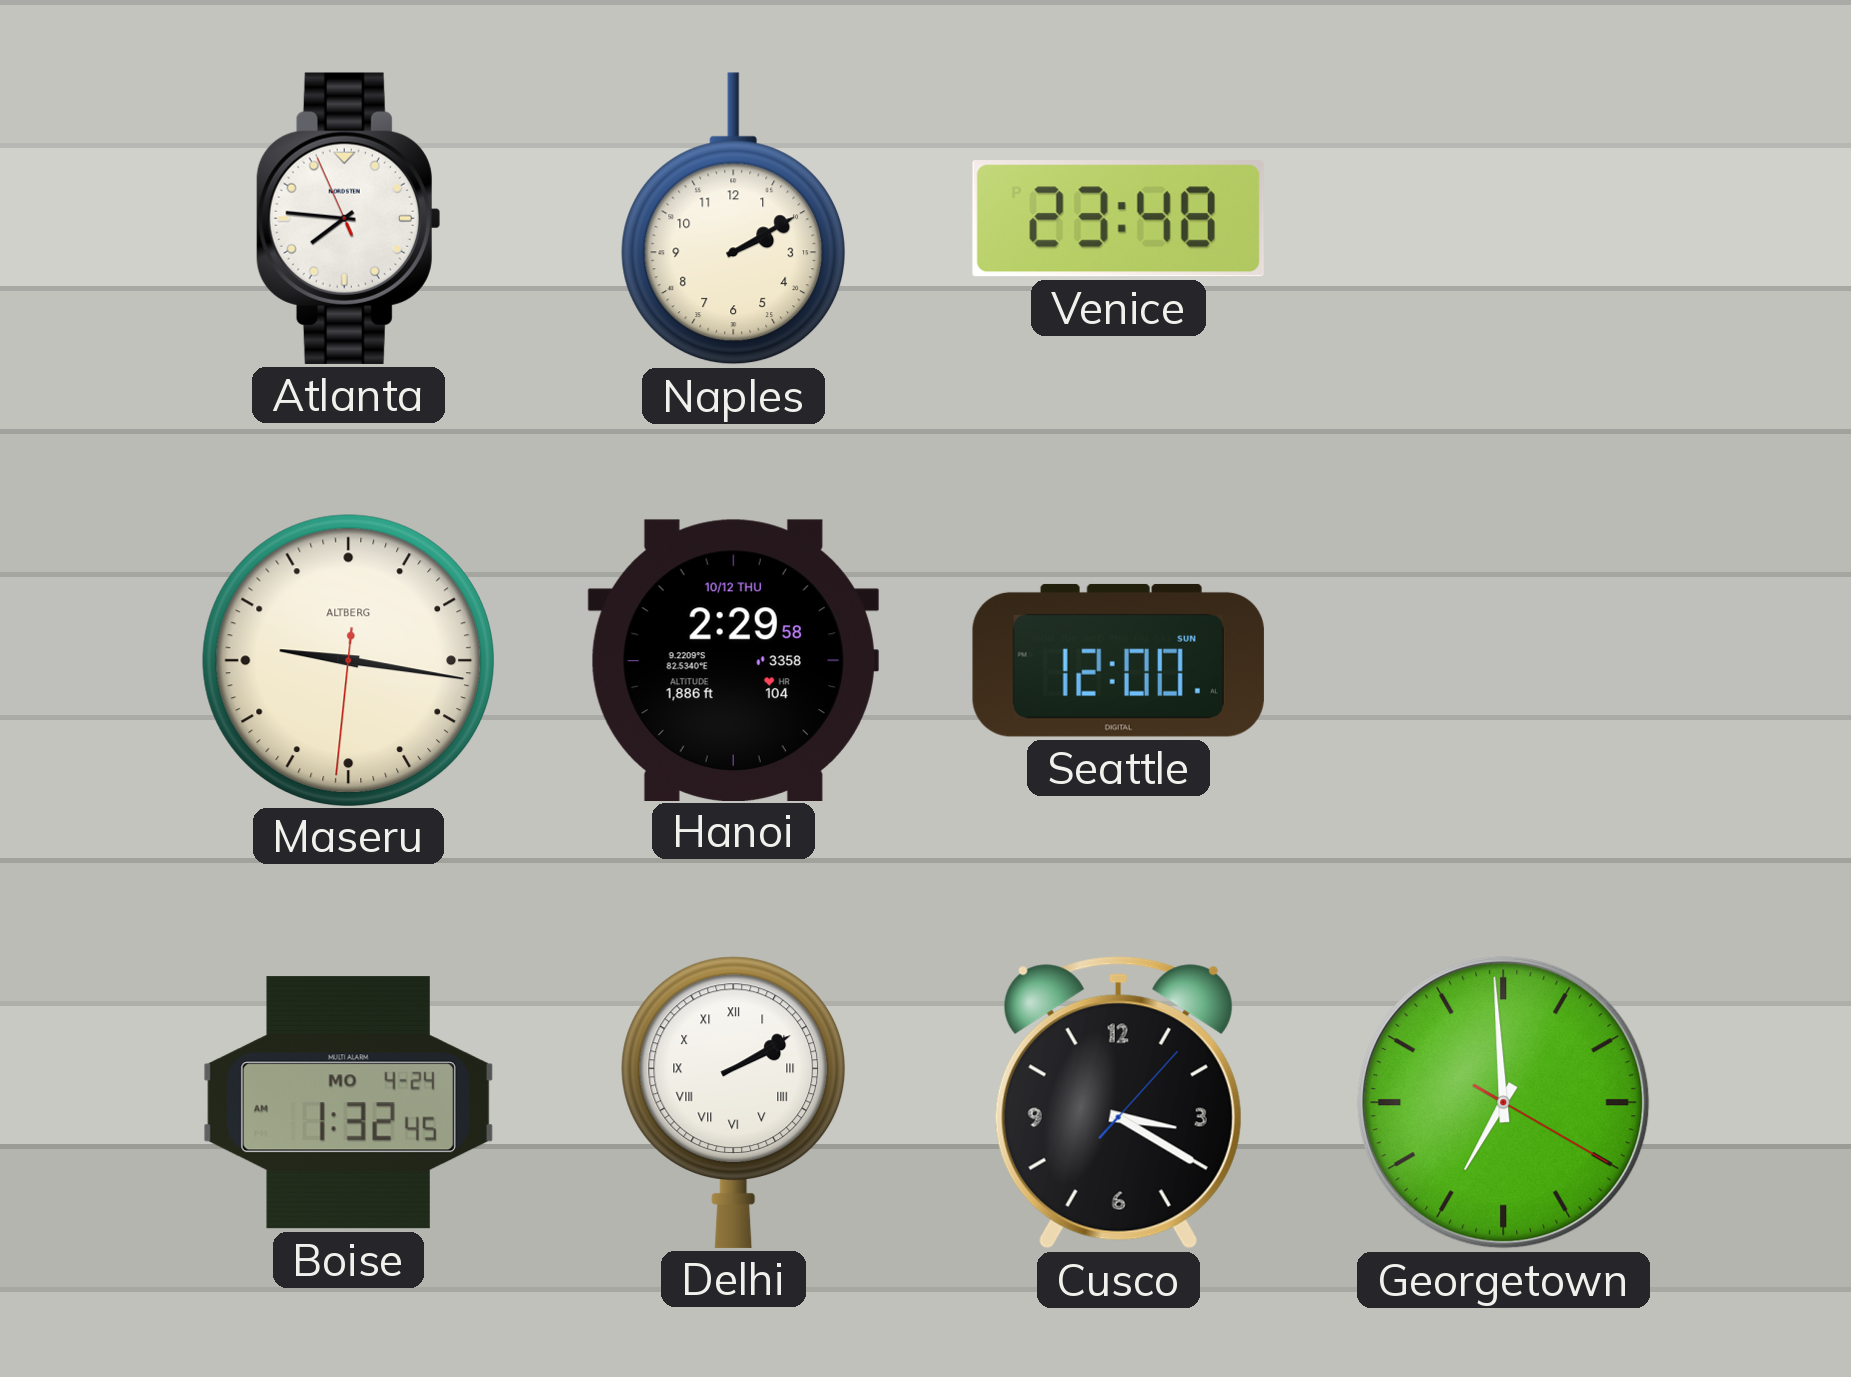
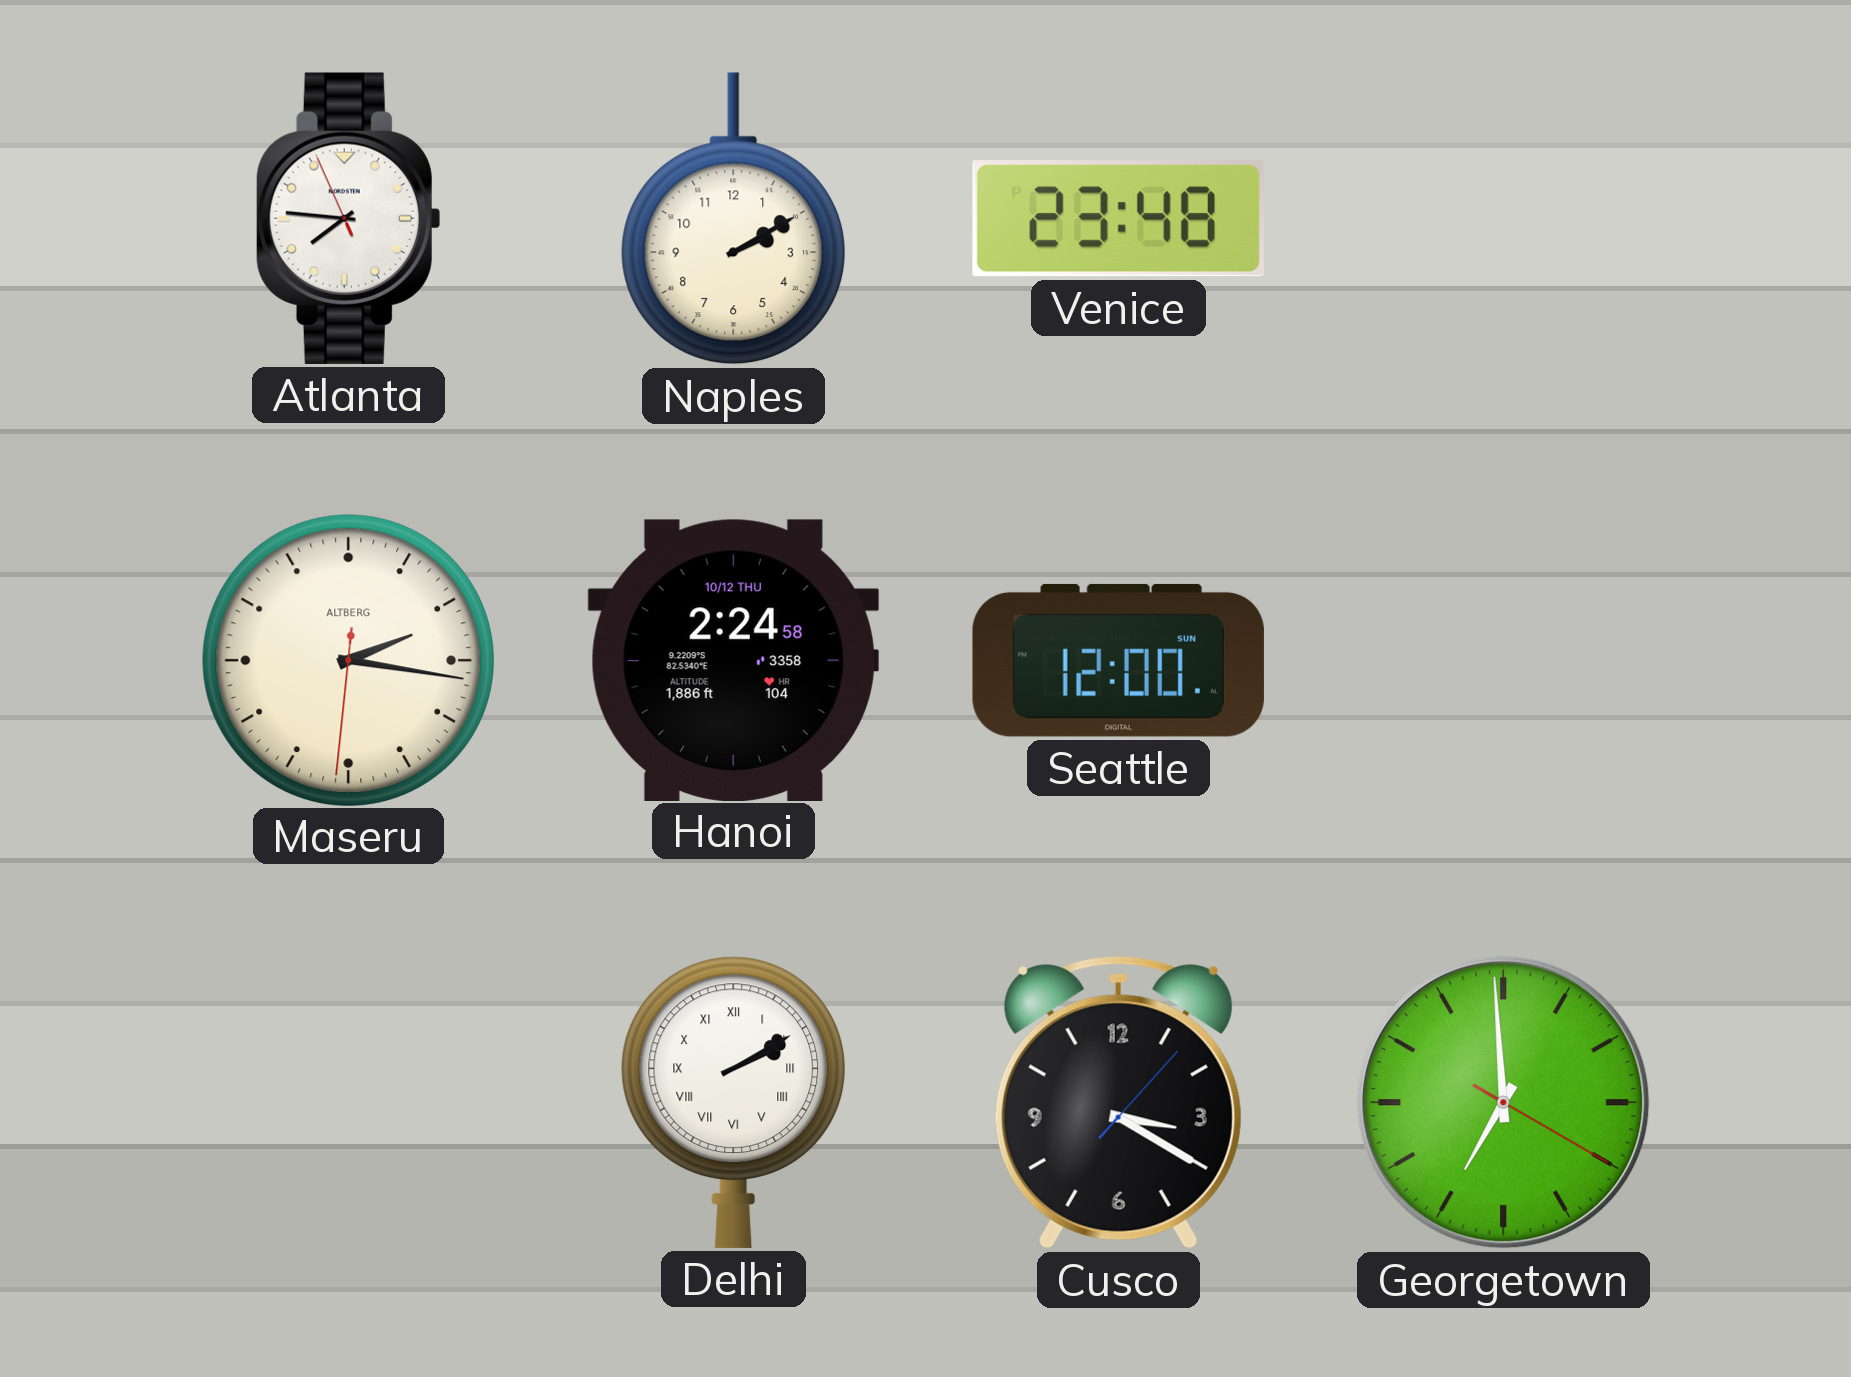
Maseru: 9:16 -> 2:16
Hanoi: 2:29 -> 2:24
Boise: 1:32 -> none
